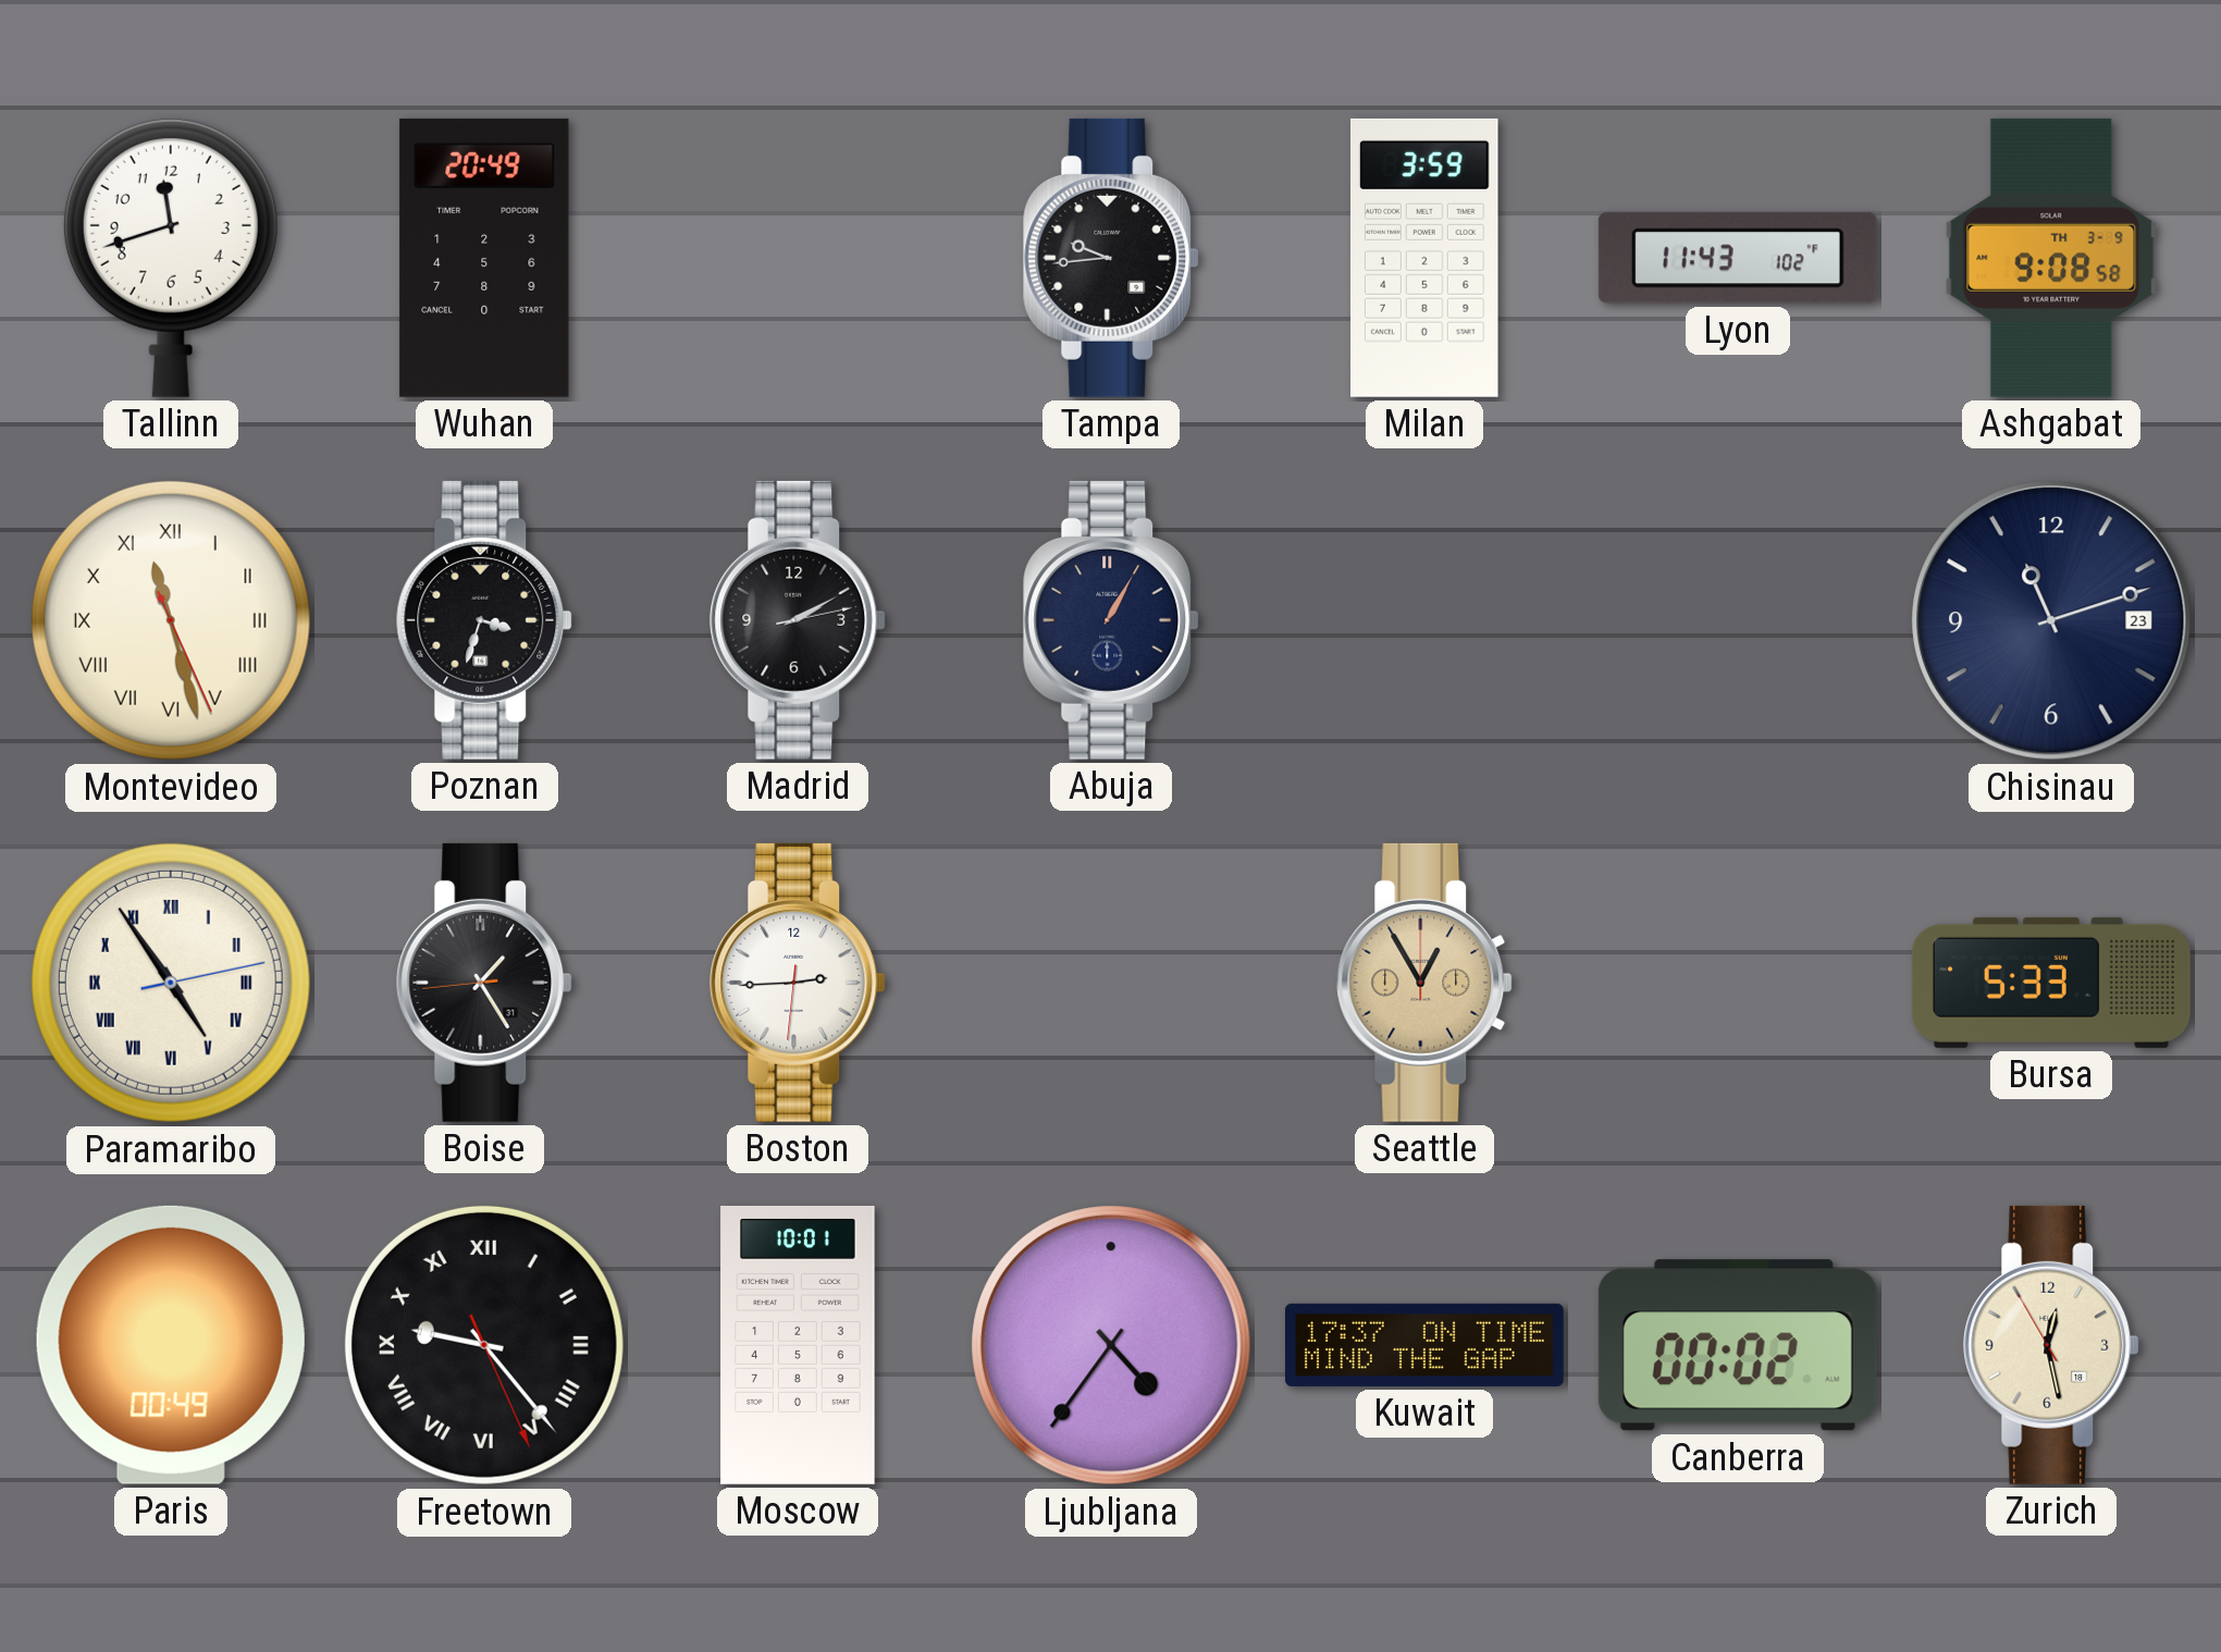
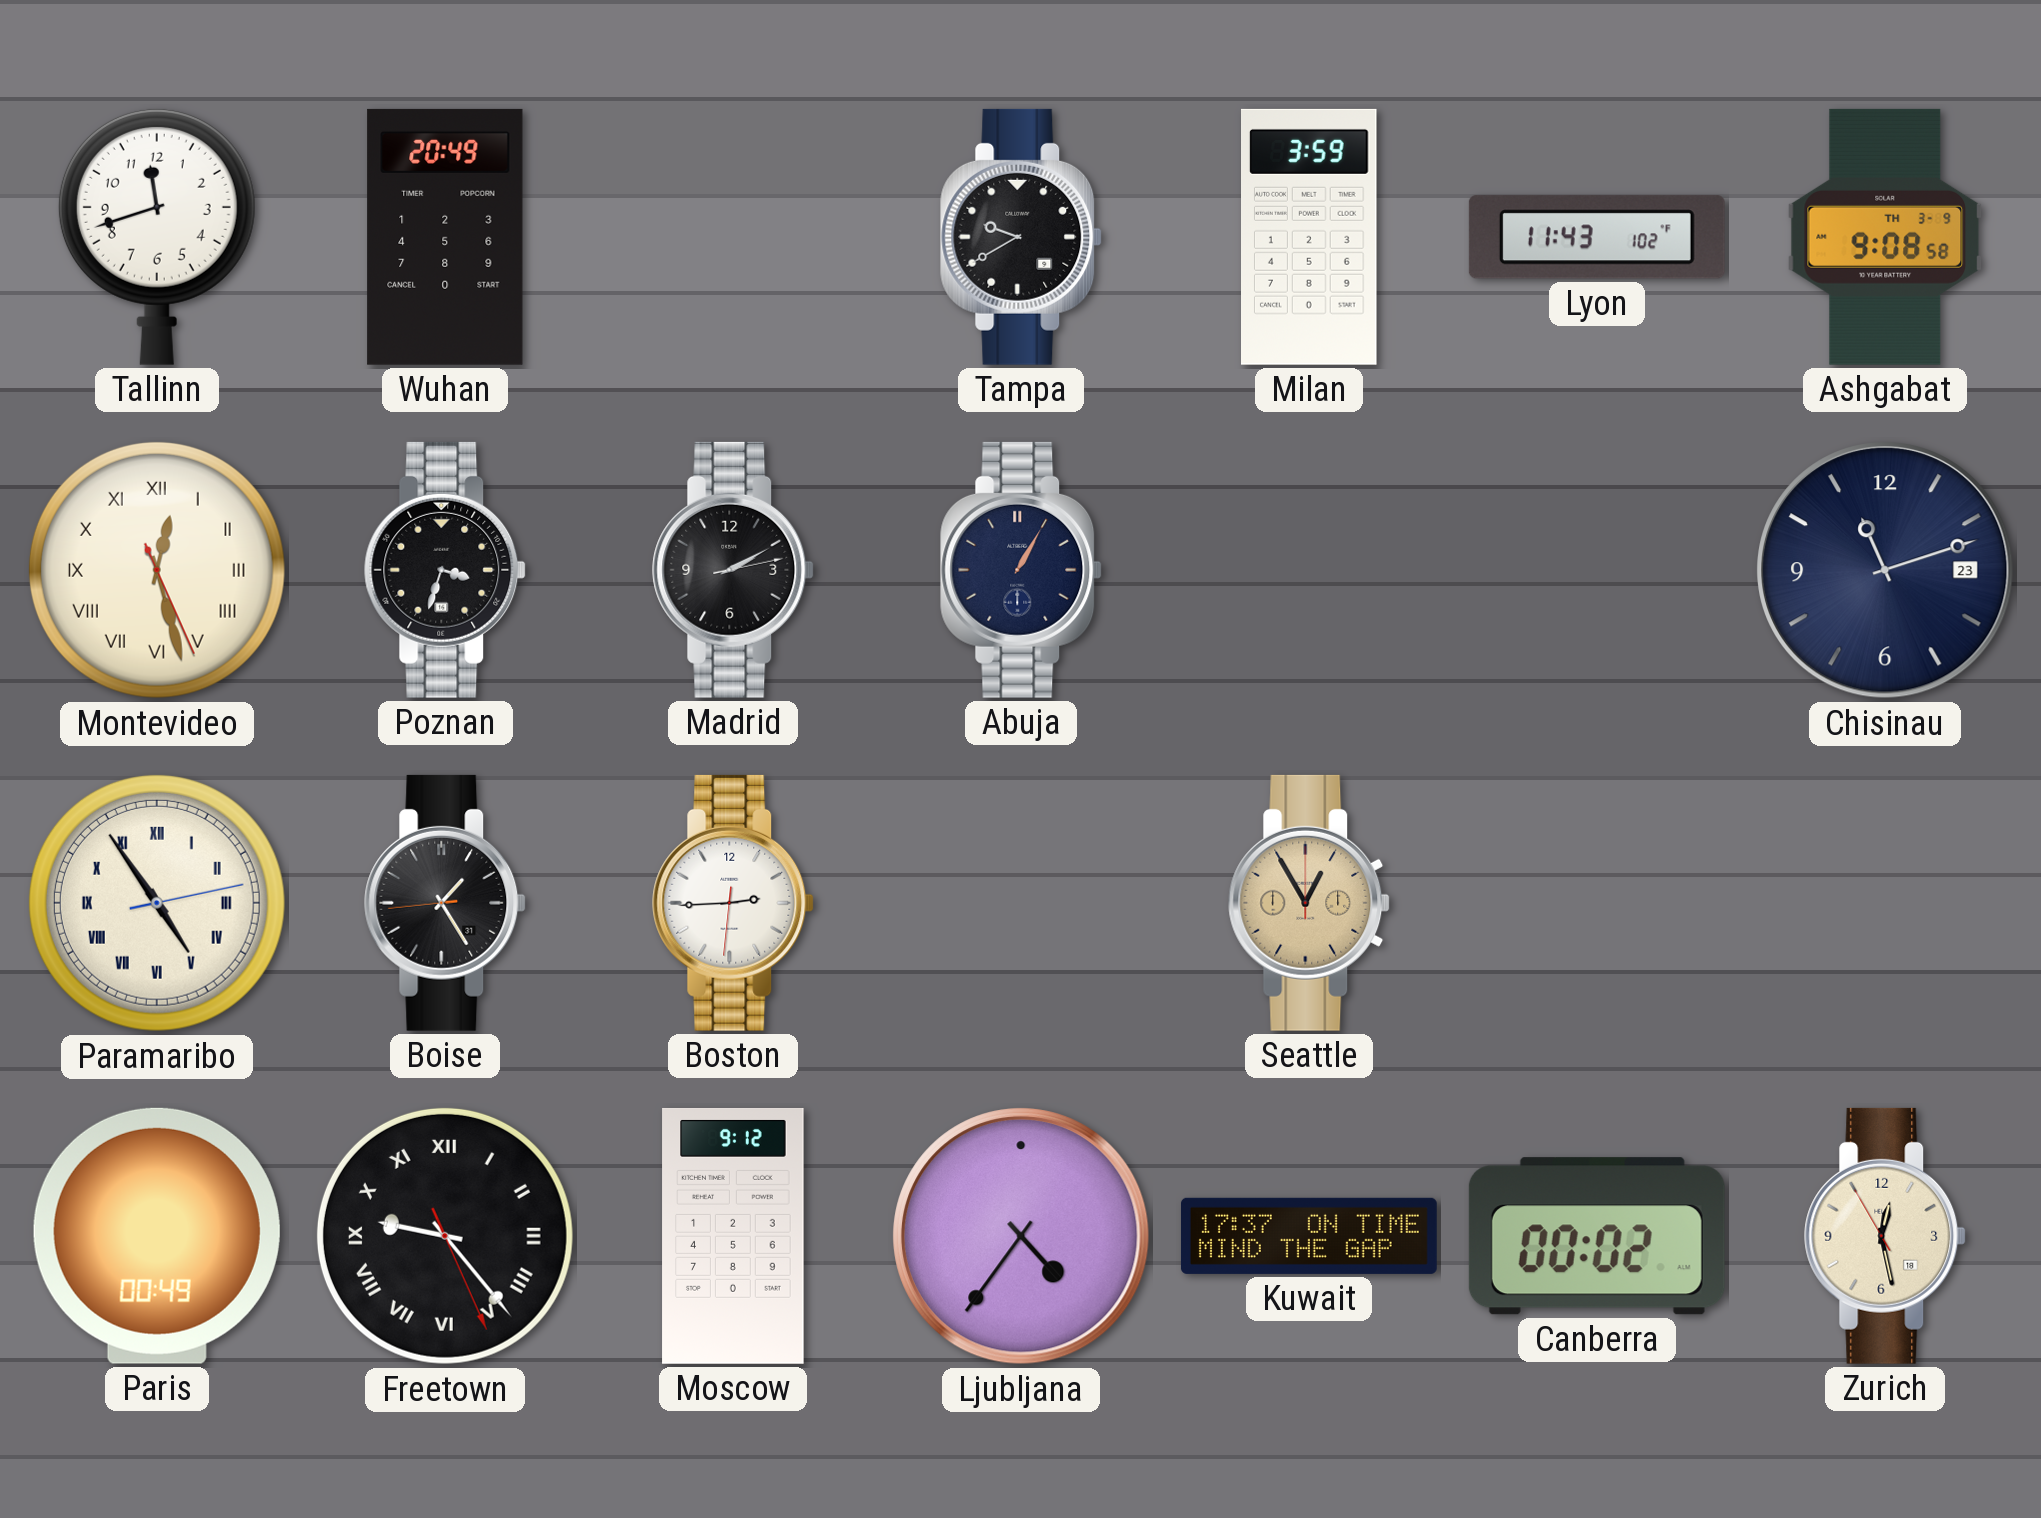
Tampa: 9:44 -> 9:40
Montevideo: 11:27 -> 12:27
Bursa: 5:33 -> none
Moscow: 10:01 -> 9:12
